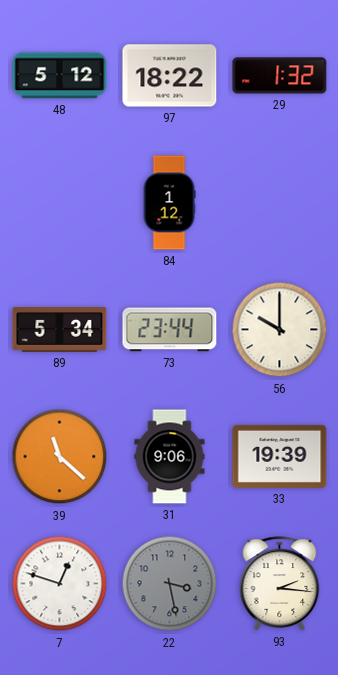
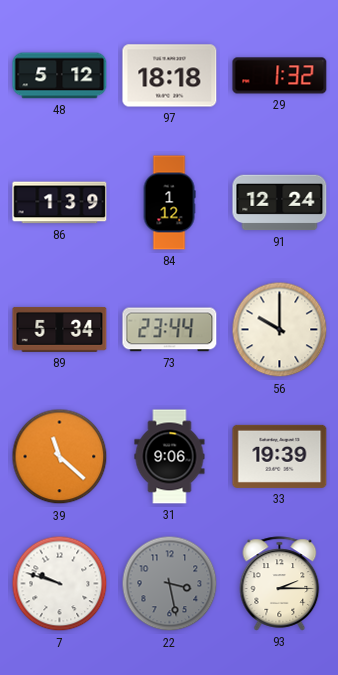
97: 18:22 -> 18:18
86: none -> 1:39
91: none -> 12:24
7: 12:48 -> 9:48
93: 2:16 -> 2:15
